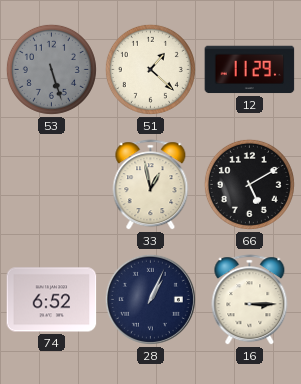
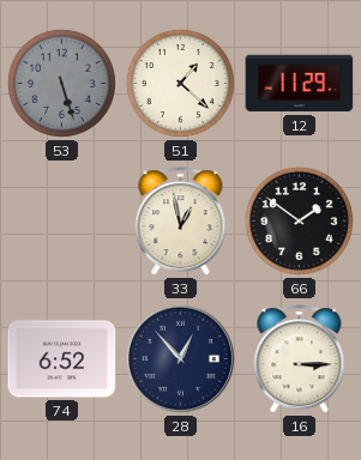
66: 5:10 -> 1:51
28: 1:04 -> 12:53
